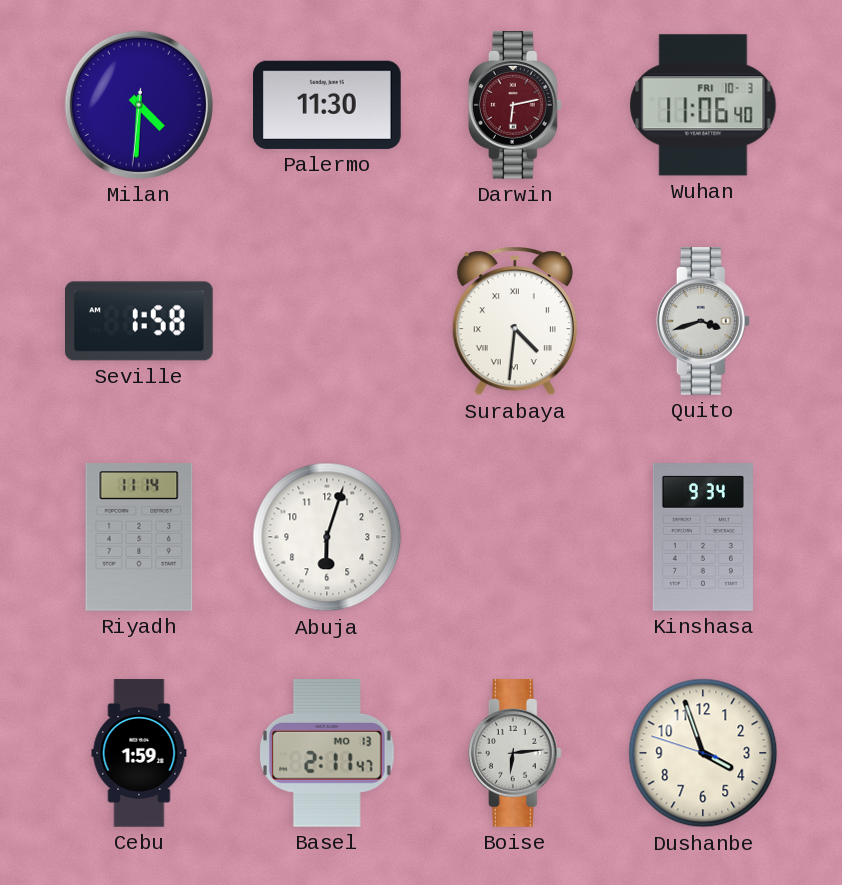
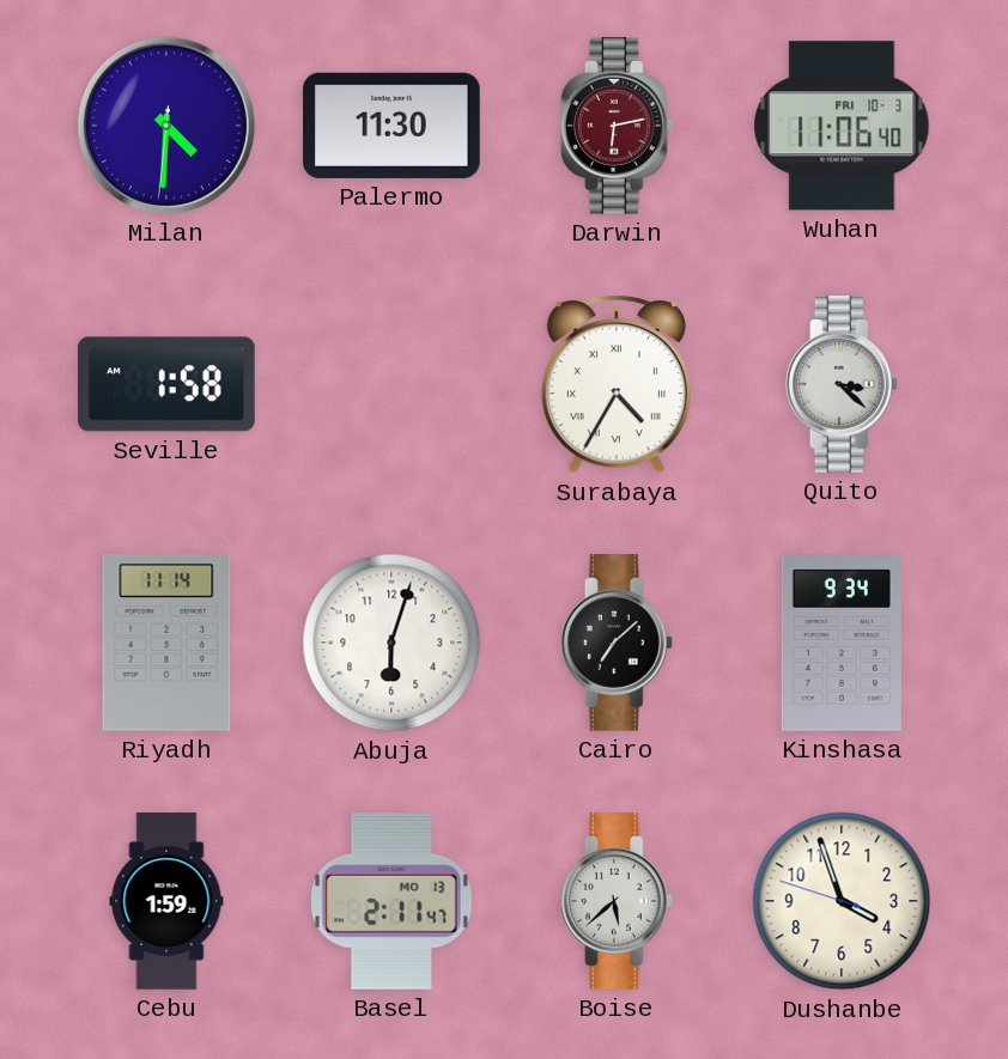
Surabaya: 4:31 -> 4:35
Quito: 3:42 -> 3:22
Cairo: none -> 7:08
Boise: 6:14 -> 5:38
